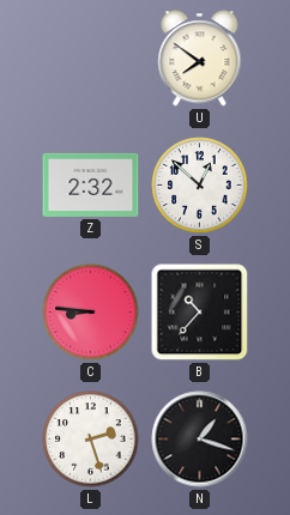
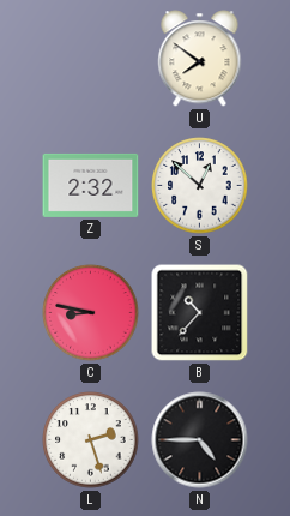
C: 8:46 -> 8:47
N: 1:18 -> 4:45
